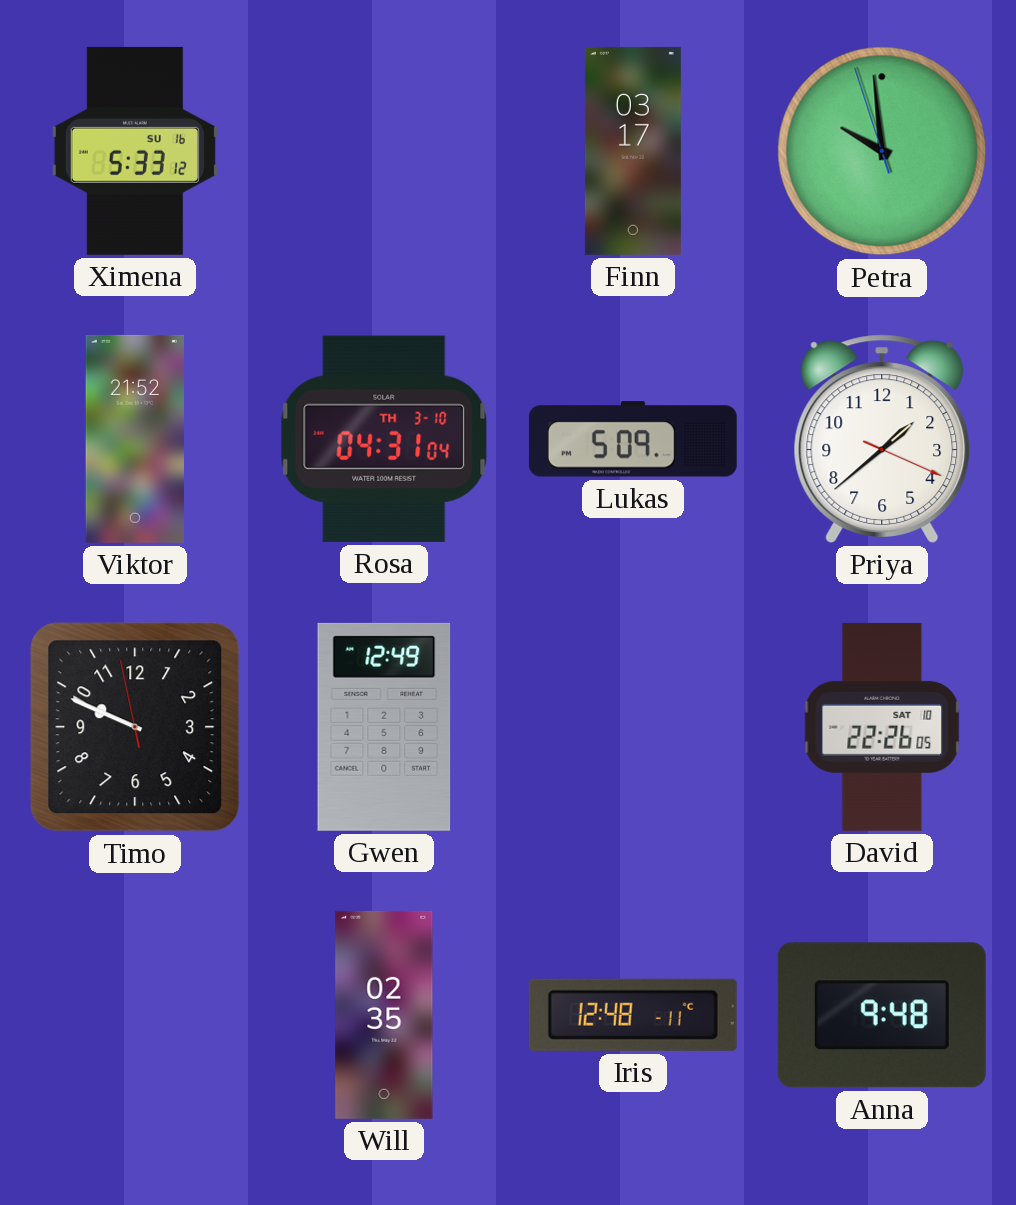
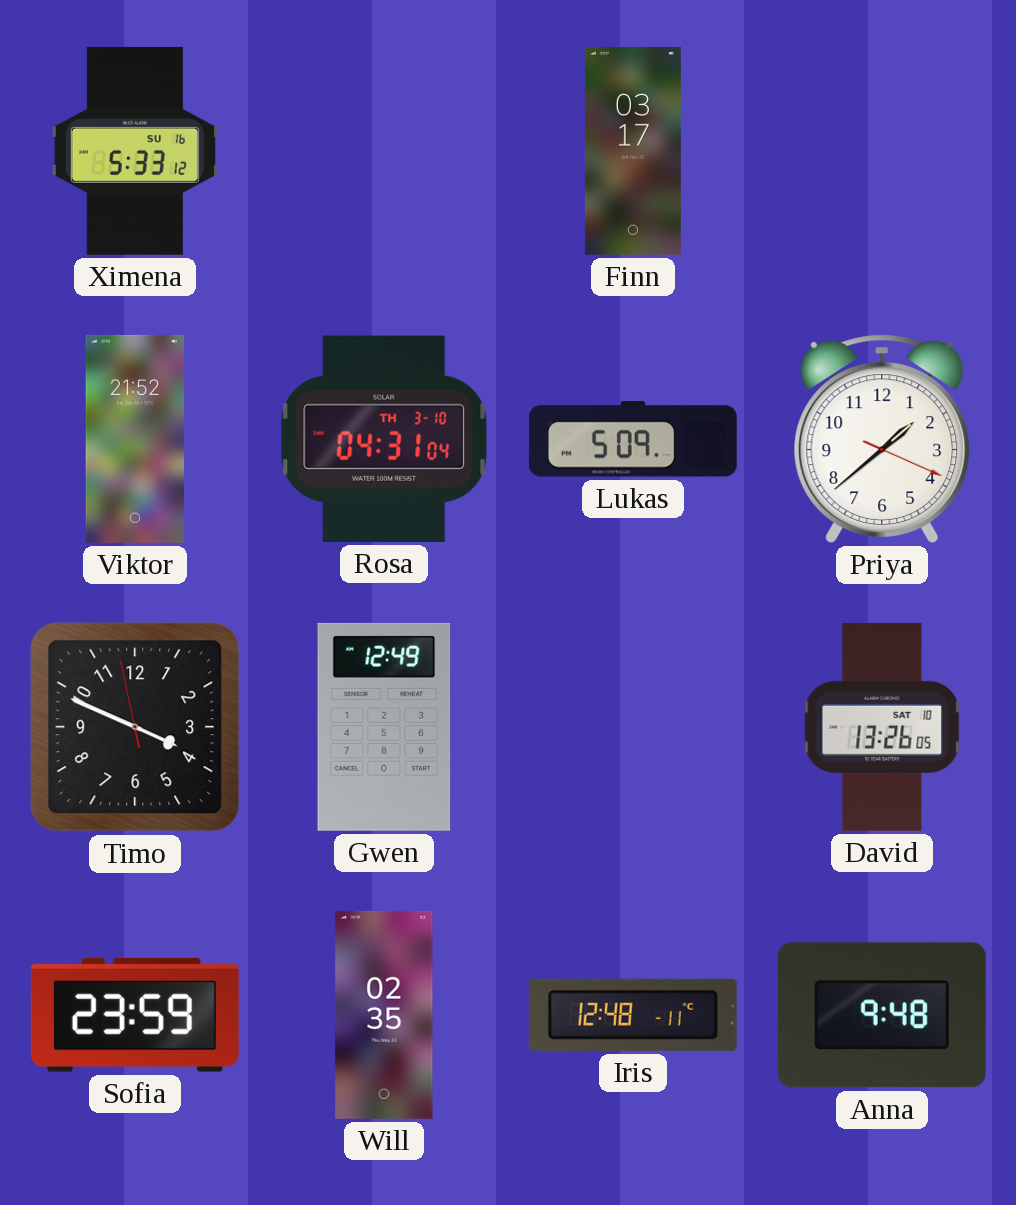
Petra: 9:58 -> none
Timo: 9:48 -> 3:48
David: 22:26 -> 13:26
Sofia: none -> 23:59
